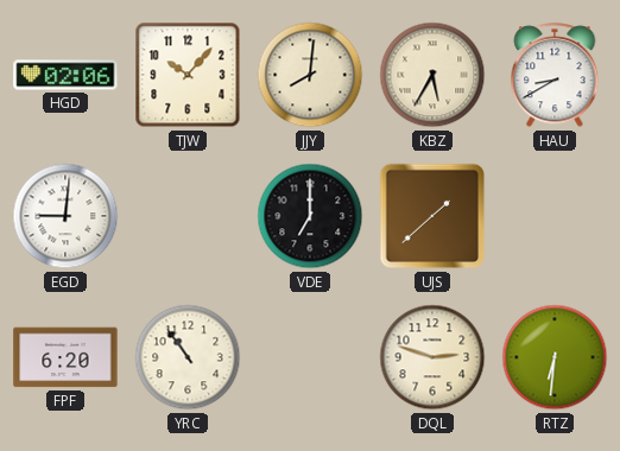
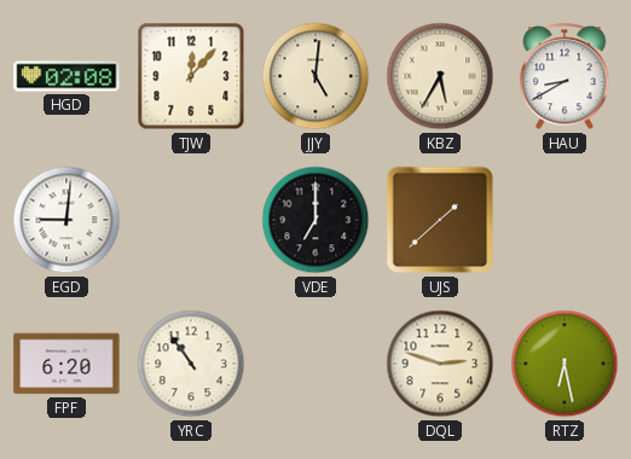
HGD: 02:06 -> 02:08
TJW: 10:07 -> 12:07
JJY: 8:01 -> 5:01
RTZ: 6:31 -> 6:28
